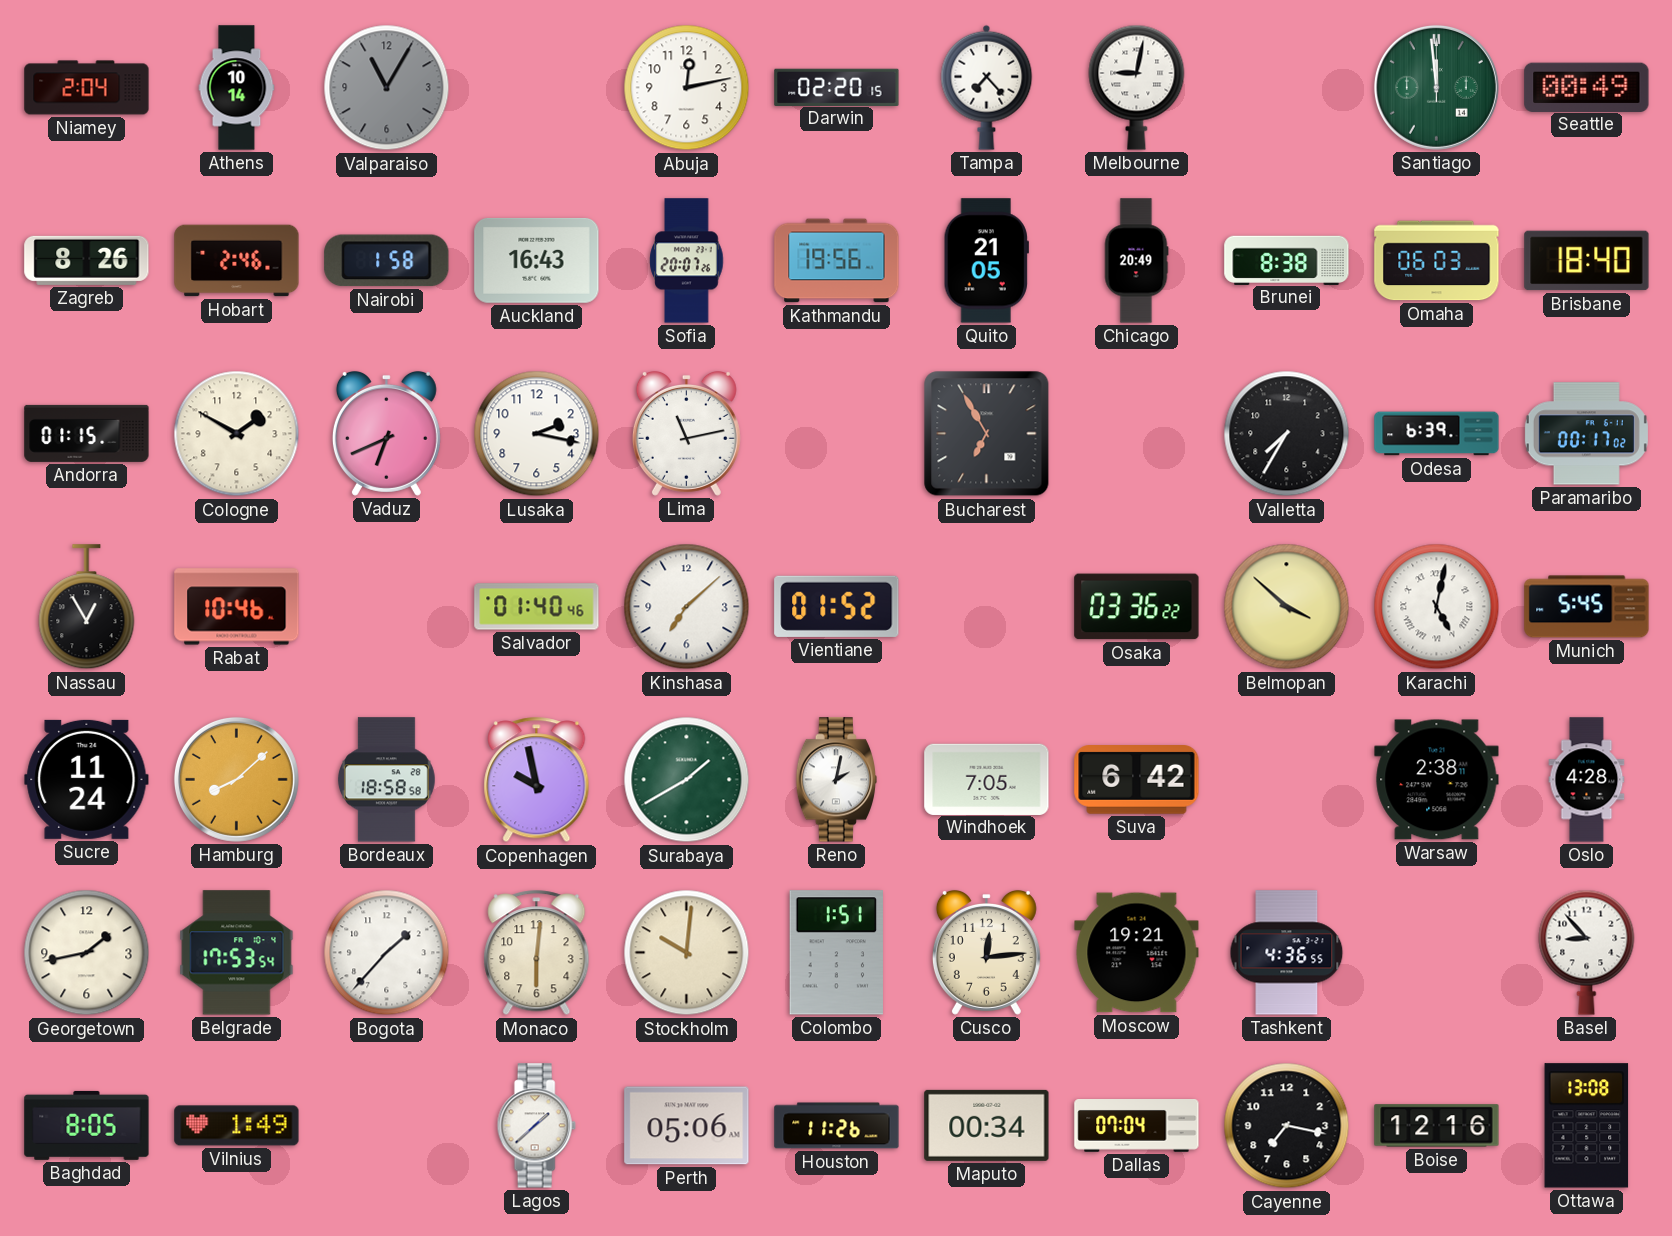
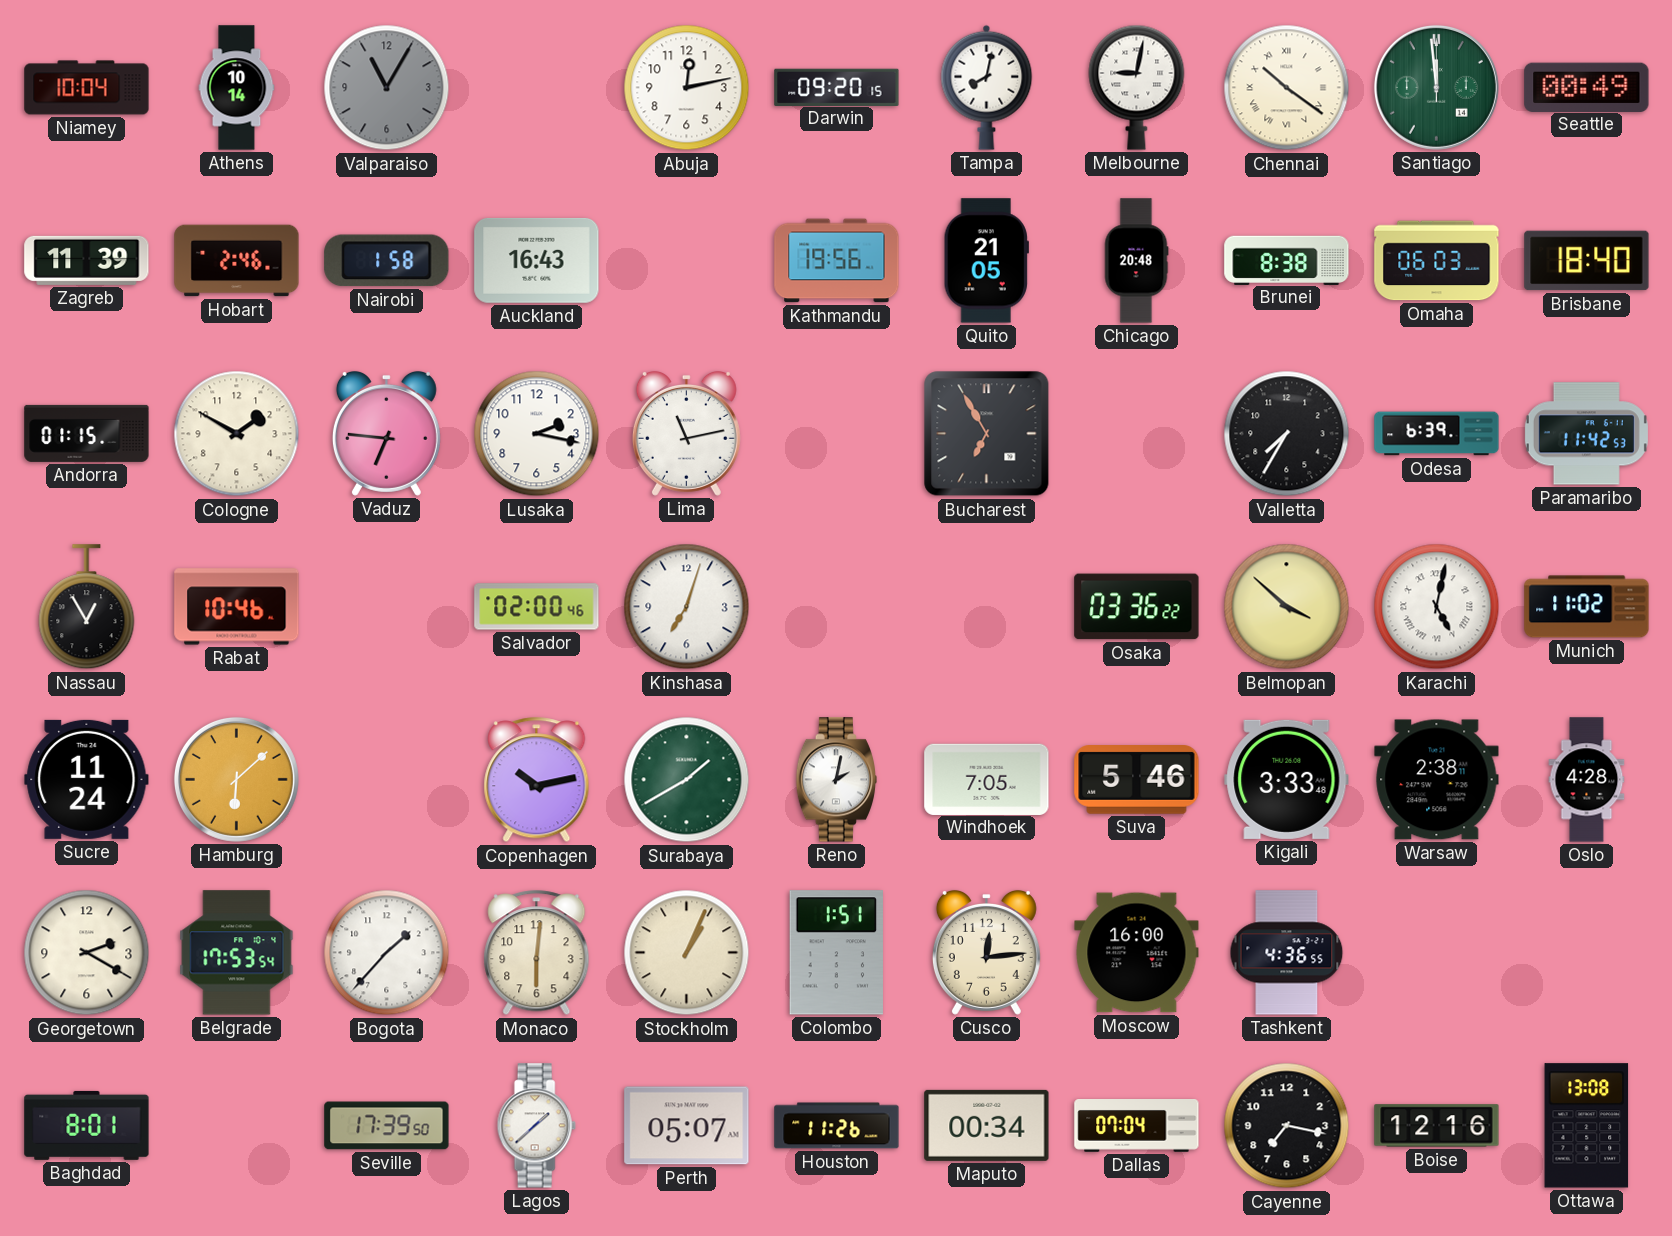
Niamey: 2:04 -> 10:04
Darwin: 02:20 -> 09:20
Tampa: 7:23 -> 8:02
Chennai: none -> 10:21
Zagreb: 8:26 -> 11:39
Sofia: 20:07 -> none
Chicago: 20:49 -> 20:48
Vaduz: 6:41 -> 6:46
Paramaribo: 00:17 -> 11:42
Salvador: 01:40 -> 02:00
Kinshasa: 7:08 -> 7:03
Vientiane: 01:52 -> none
Munich: 5:45 -> 11:02
Hamburg: 8:08 -> 6:08
Bordeaux: 18:58 -> none
Copenhagen: 9:58 -> 10:13
Suva: 6:42 -> 5:46
Kigali: none -> 3:33
Georgetown: 1:43 -> 2:20
Stockholm: 10:01 -> 1:04
Moscow: 19:21 -> 16:00
Basel: 8:53 -> none
Baghdad: 8:05 -> 8:01
Vilnius: 1:49 -> none
Seville: none -> 17:39
Perth: 05:06 -> 05:07
